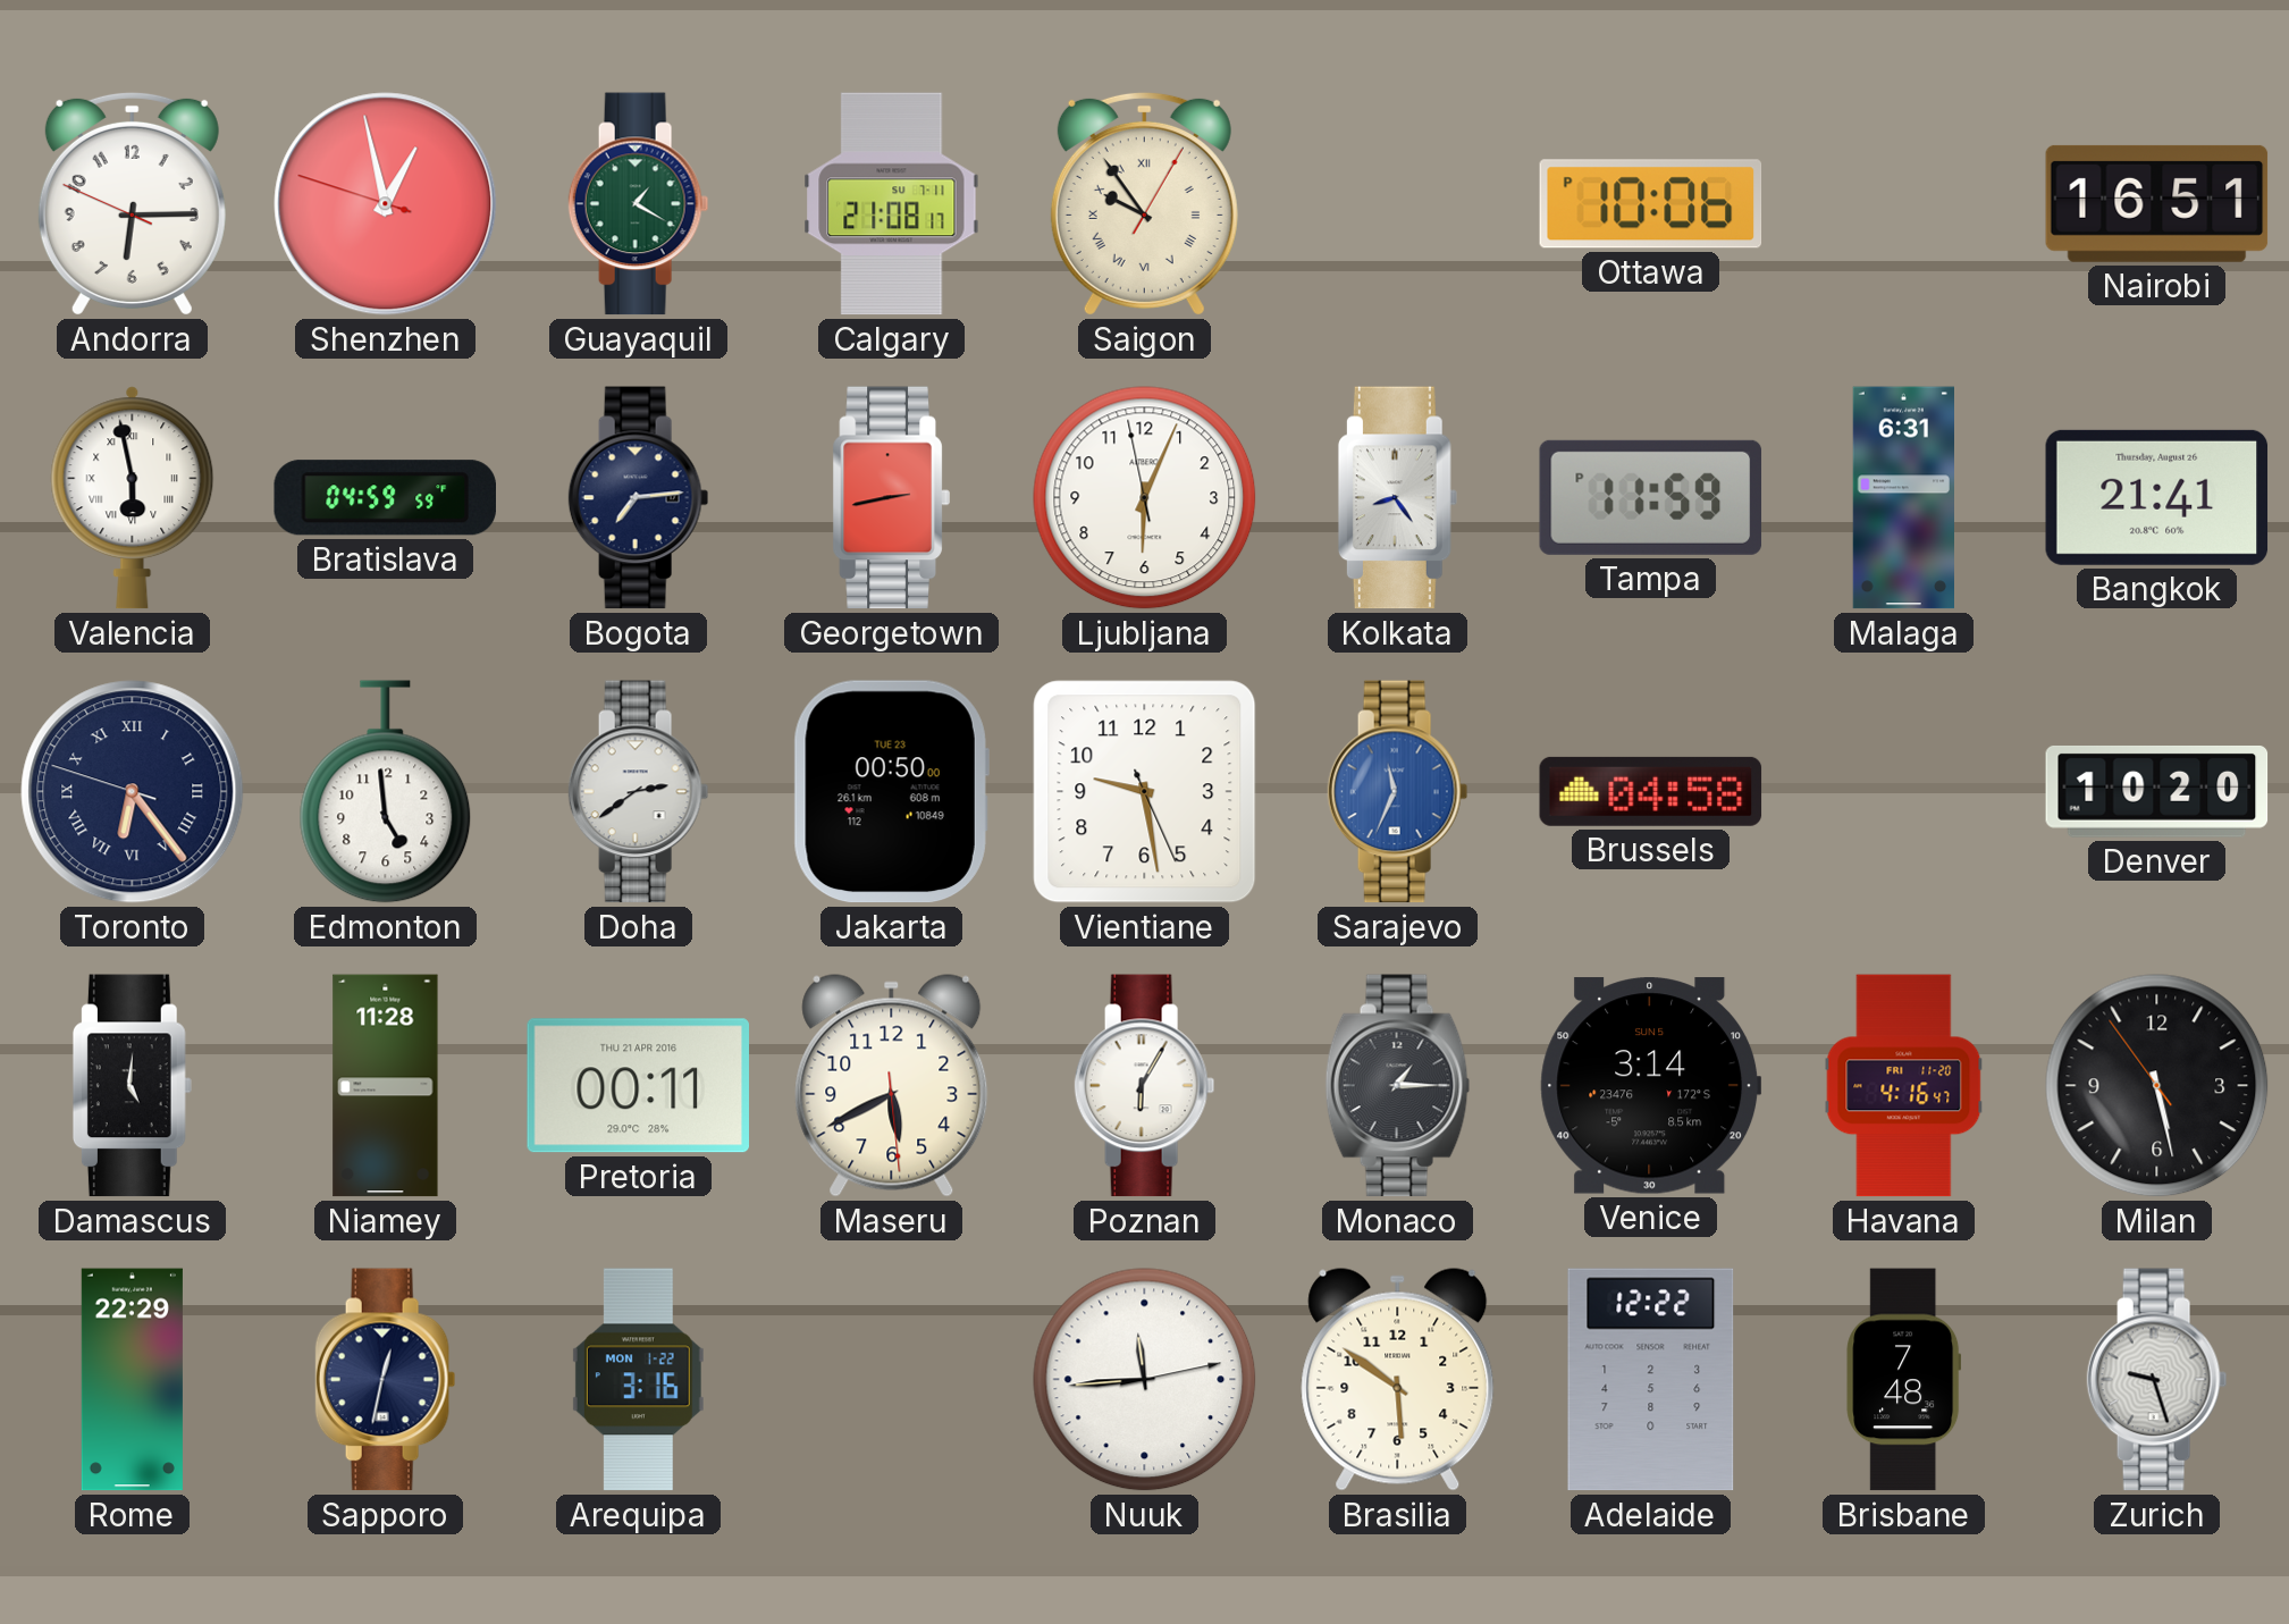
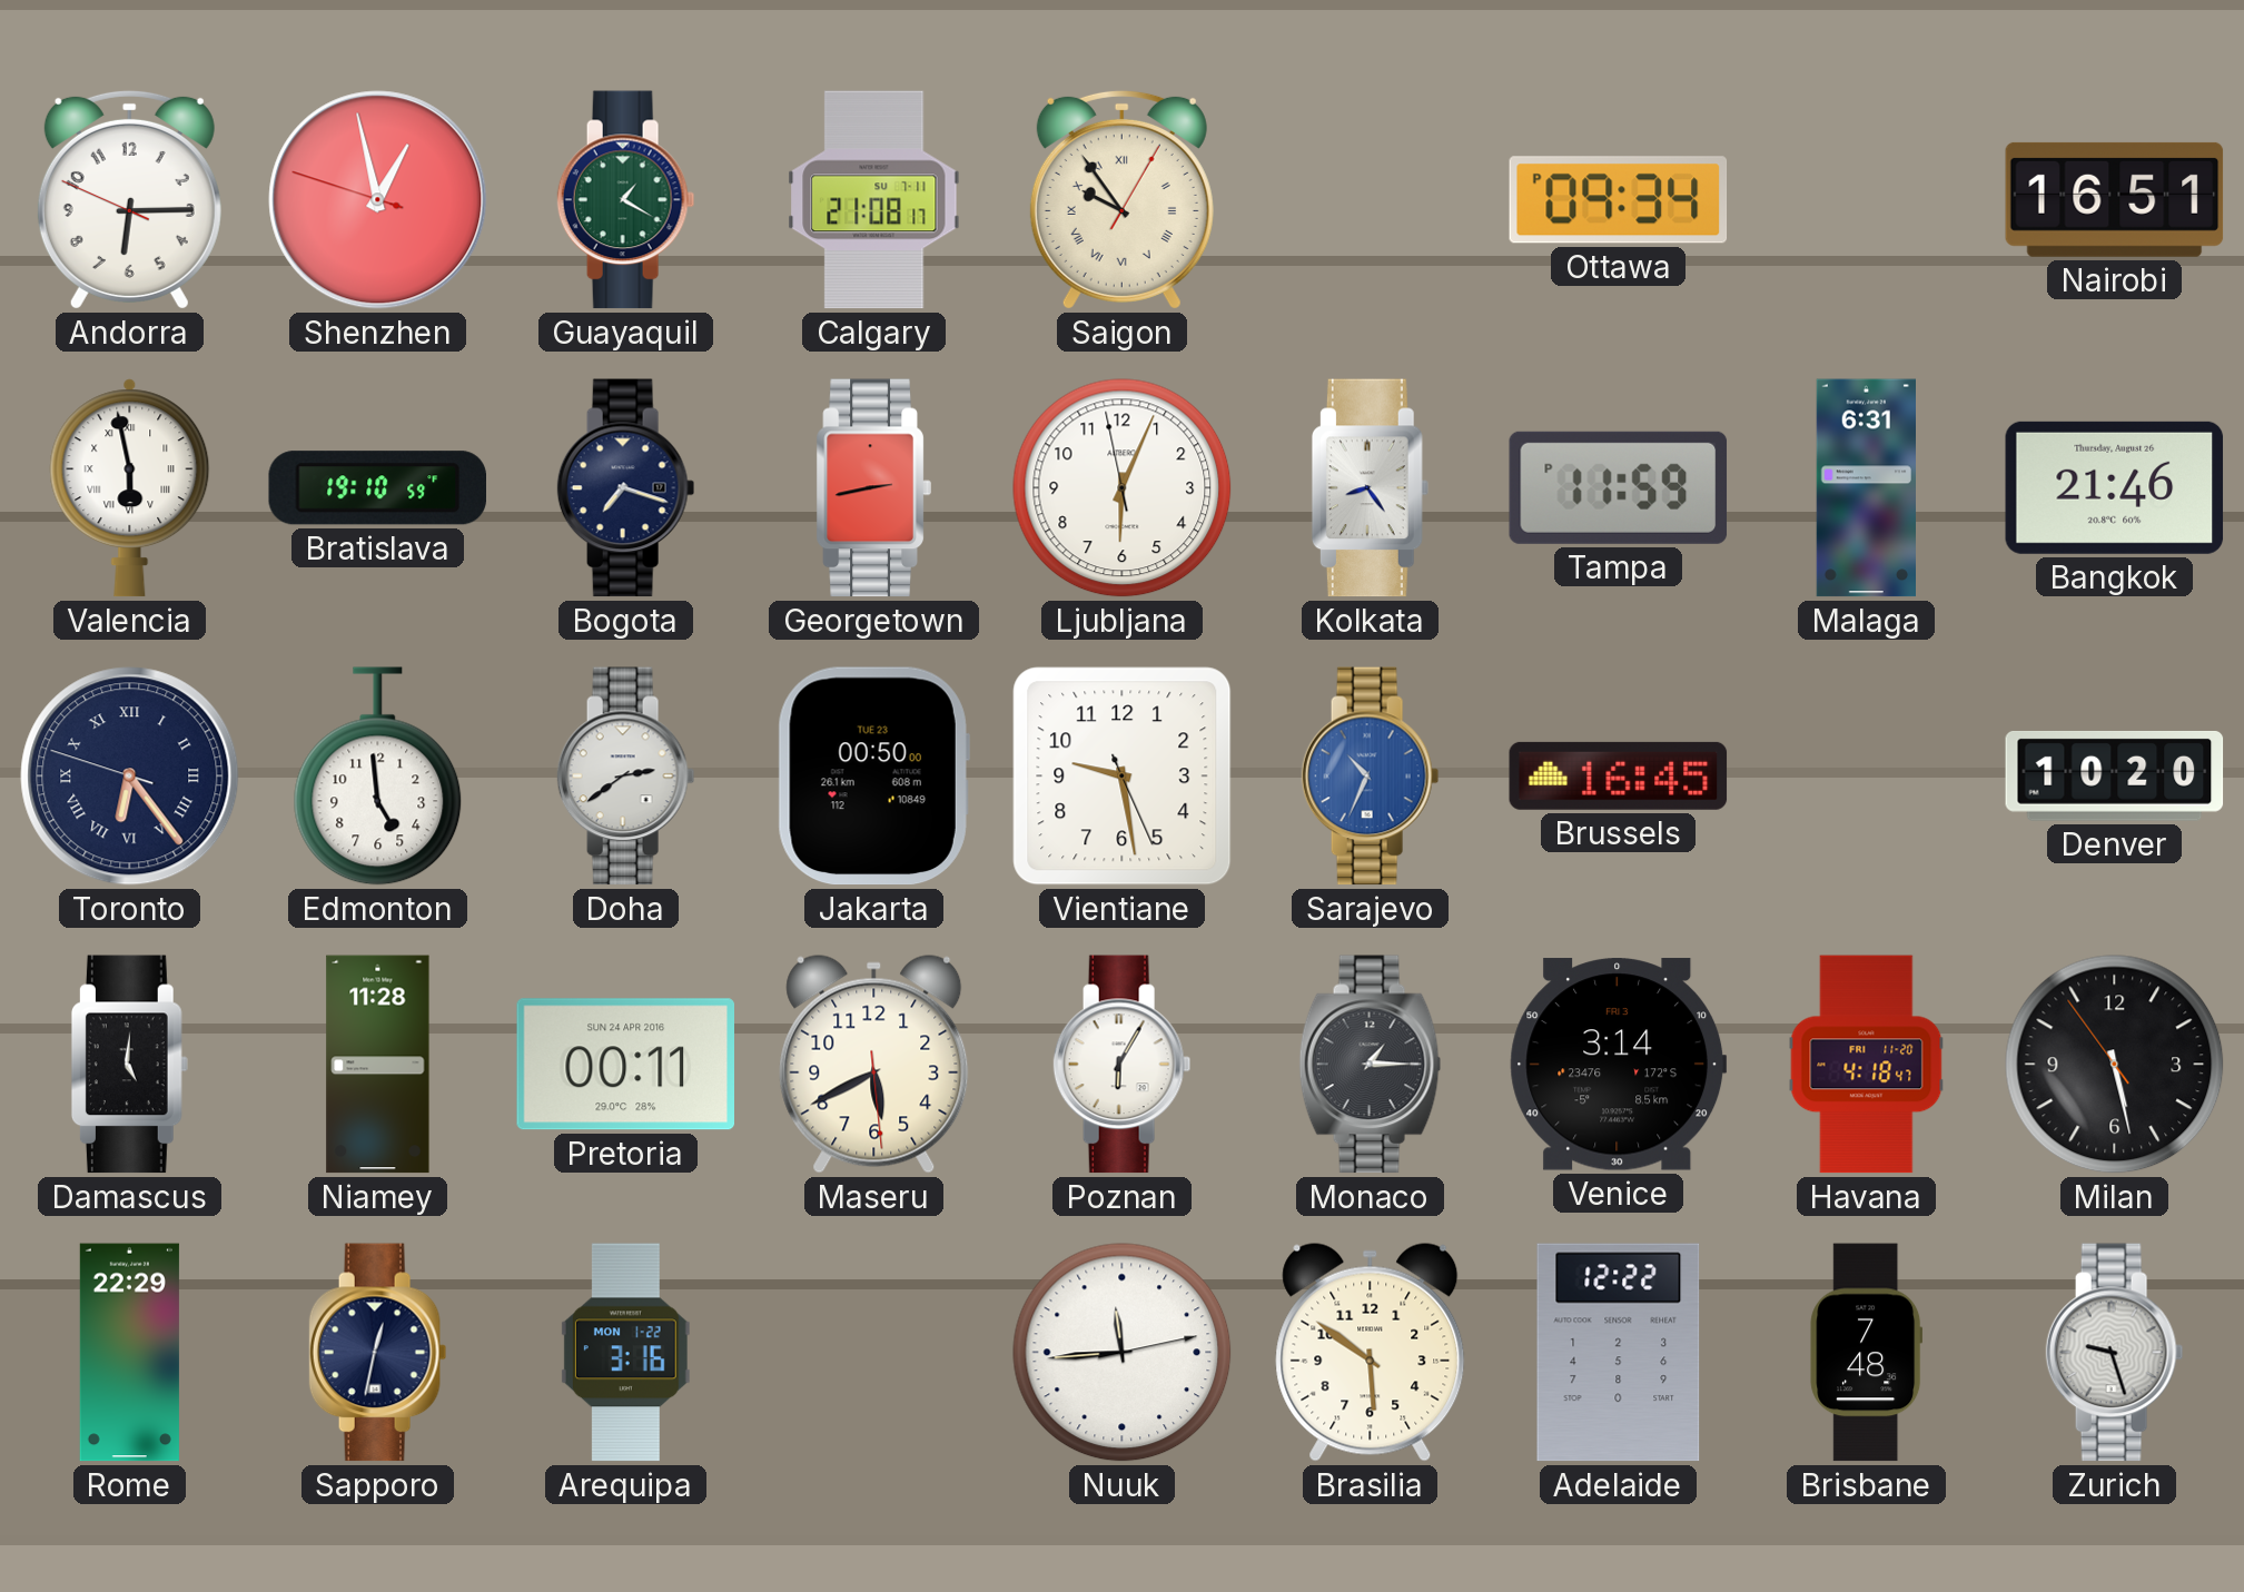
Ottawa: 10:06 -> 09:34
Bratislava: 04:59 -> 19:10
Bogota: 7:14 -> 7:18
Bangkok: 21:41 -> 21:46
Sarajevo: 11:34 -> 10:34
Brussels: 04:58 -> 16:45
Pretoria date: THU 21 APR 2016 -> SUN 24 APR 2016
Venice date: SUN 5 -> FRI 3
Havana: 4:16 -> 4:18
